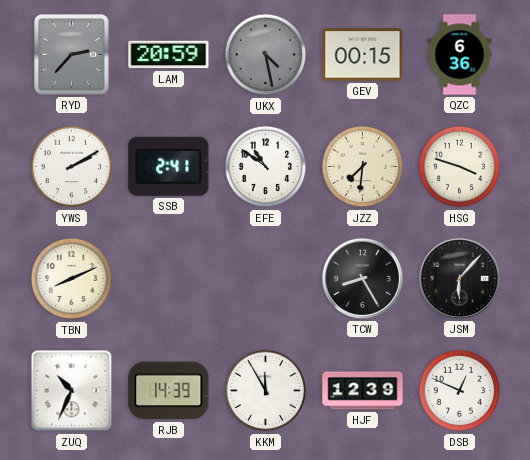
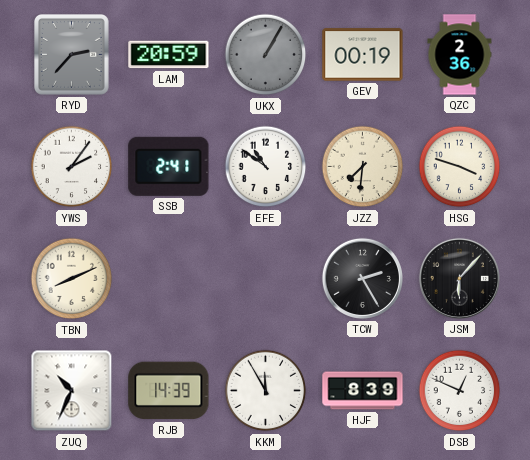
UKX: 4:28 -> 1:05
GEV: 00:15 -> 00:19
QZC: 6:36 -> 2:36
YWS: 2:10 -> 2:06
TCW: 8:25 -> 2:25
HJF: 12:39 -> 8:39
